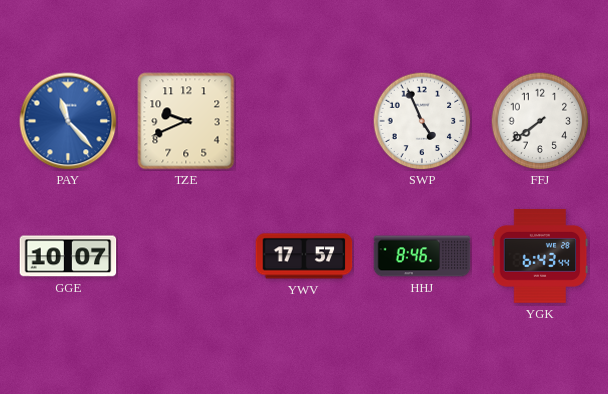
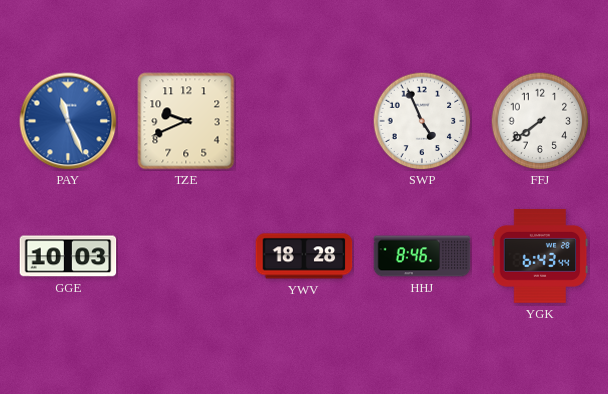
PAY: 11:23 -> 11:26
GGE: 10:07 -> 10:03
YWV: 17:57 -> 18:28
